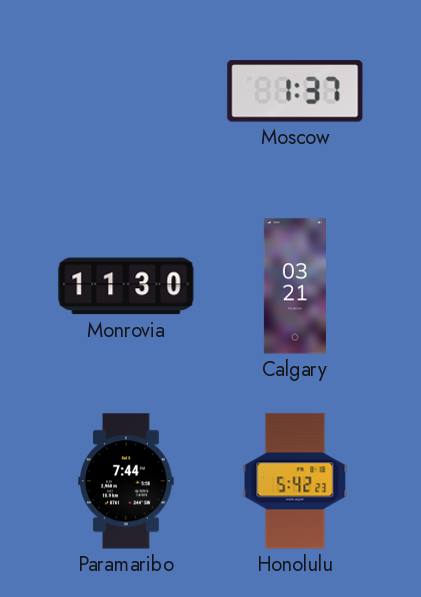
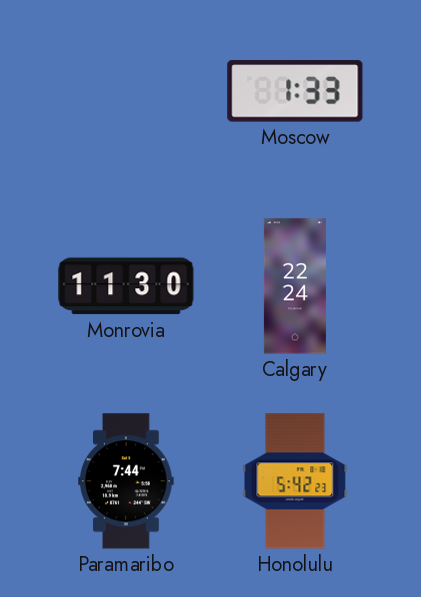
Moscow: 1:37 -> 1:33
Calgary: 03:21 -> 22:24
